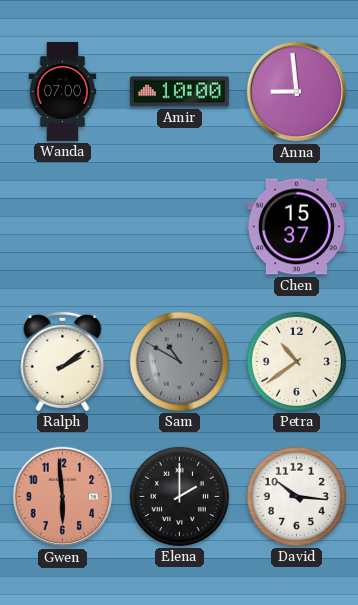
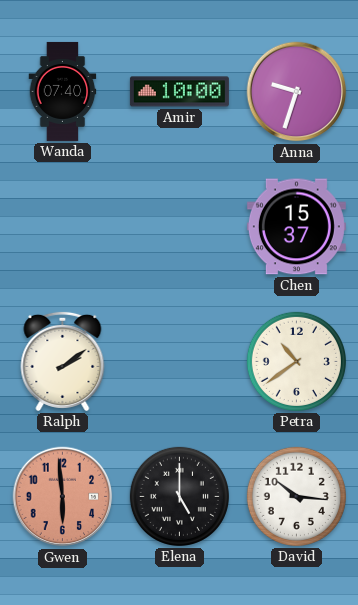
Wanda: 07:00 -> 07:40
Anna: 8:59 -> 9:33
Sam: 10:50 -> none
Elena: 2:00 -> 5:00
